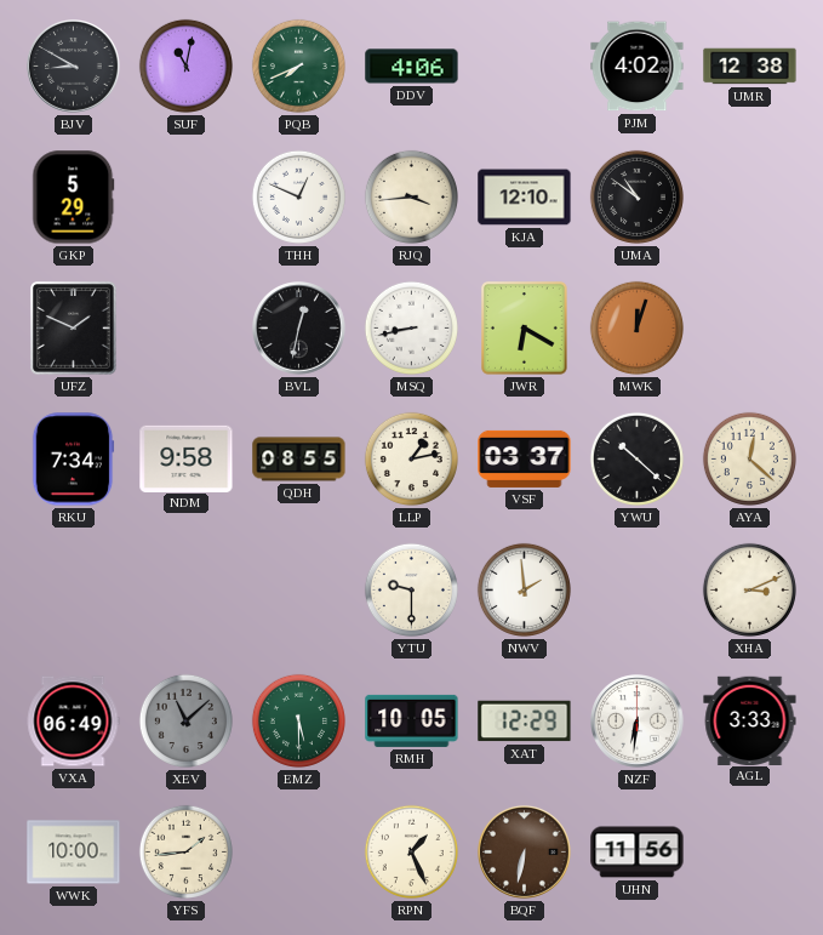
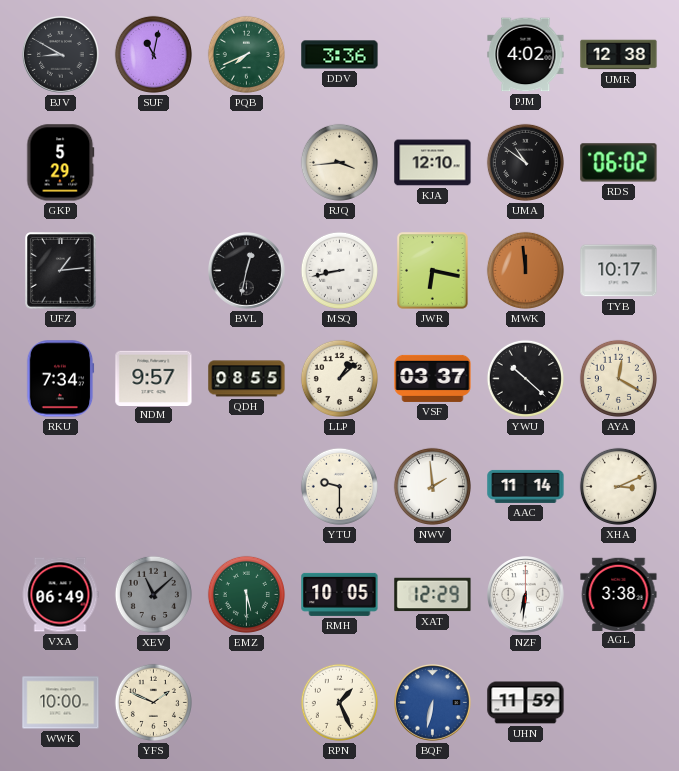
DDV: 4:06 -> 3:36
THH: 12:49 -> none
RDS: none -> 06:02
UFZ: 1:49 -> 1:14
JWR: 6:20 -> 6:17
MWK: 12:03 -> 11:59
TYB: none -> 10:17
NDM: 9:58 -> 9:57
LLP: 1:13 -> 1:08
AYA: 12:22 -> 12:20
AAC: none -> 11:14
AGL: 3:33 -> 3:38
YFS: 1:44 -> 1:49
BQF dial: brown -> blue
UHN: 11:56 -> 11:59
